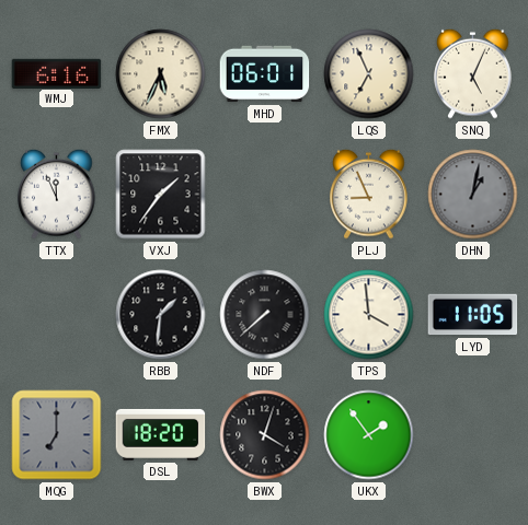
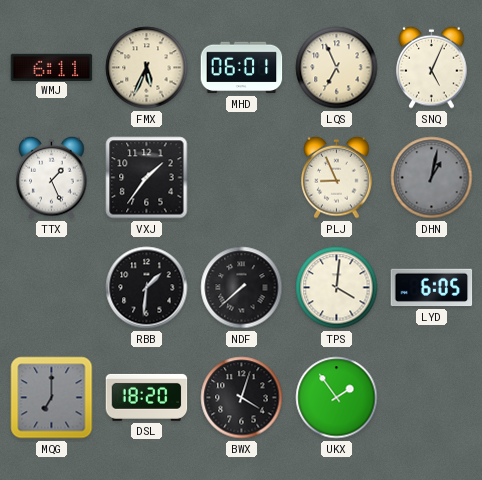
WMJ: 6:16 -> 6:11
TTX: 11:56 -> 1:26
TPS: 3:59 -> 4:01
LYD: 11:05 -> 6:05
